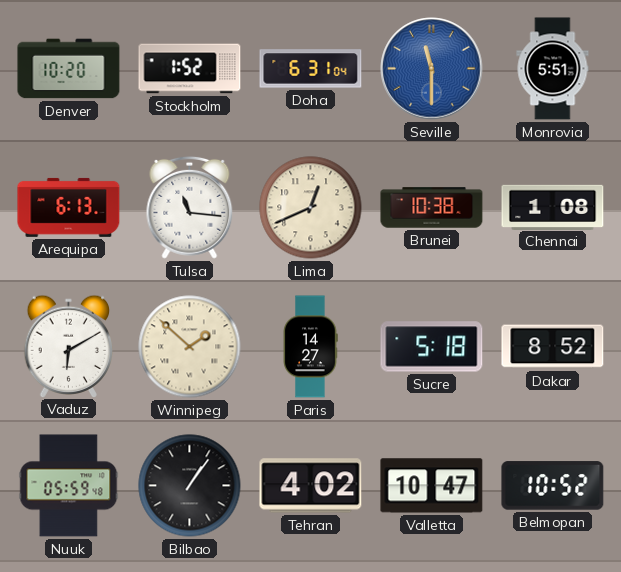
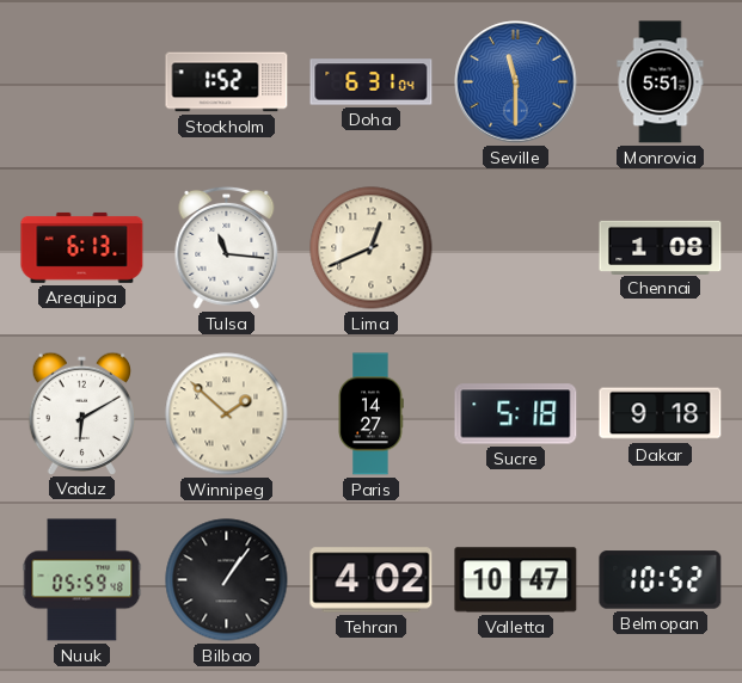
Denver: 10:20 -> none
Brunei: 10:38 -> none
Dakar: 8:52 -> 9:18
